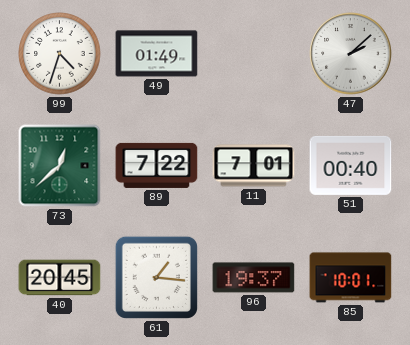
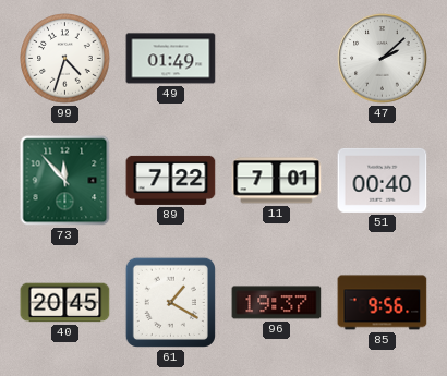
73: 12:38 -> 11:53
61: 1:16 -> 1:20
85: 10:01 -> 9:56
